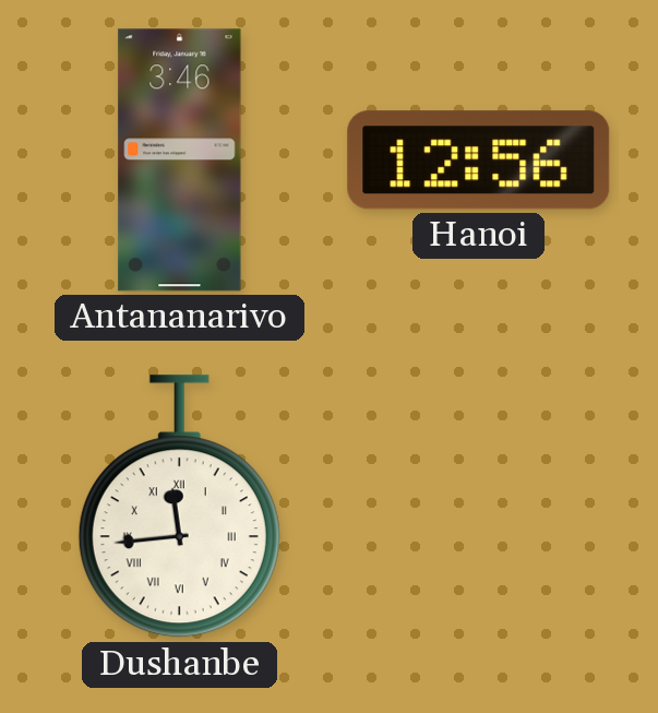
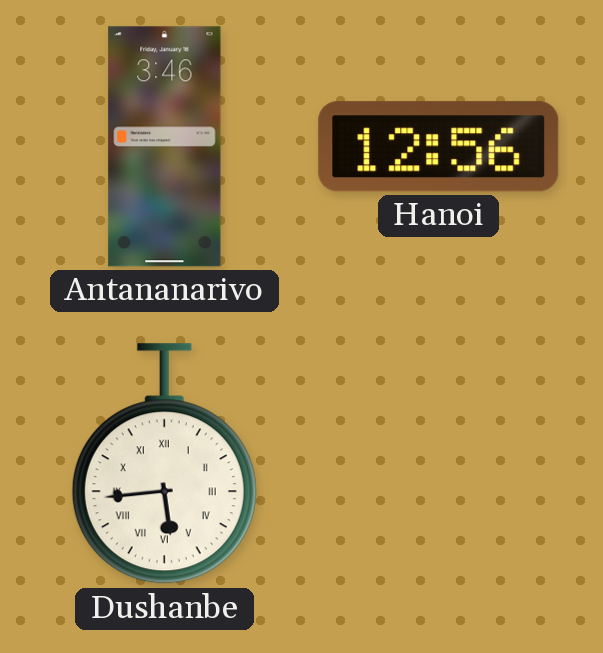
Dushanbe: 11:44 -> 5:44
